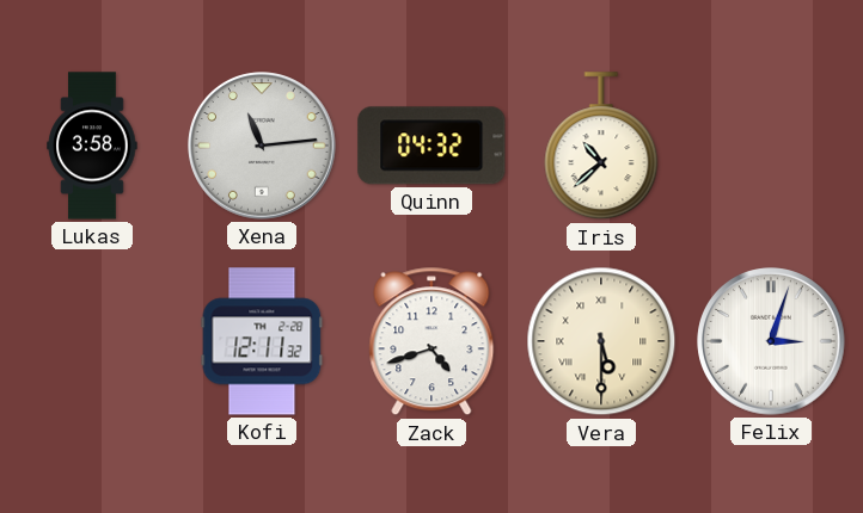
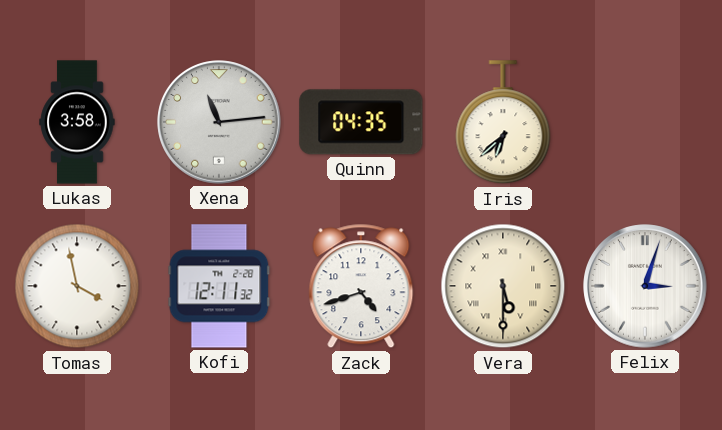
Quinn: 04:32 -> 04:35
Iris: 10:38 -> 6:38
Tomas: none -> 3:58
